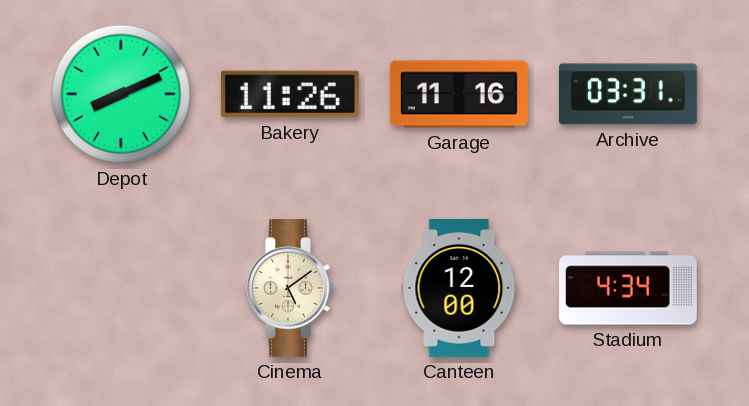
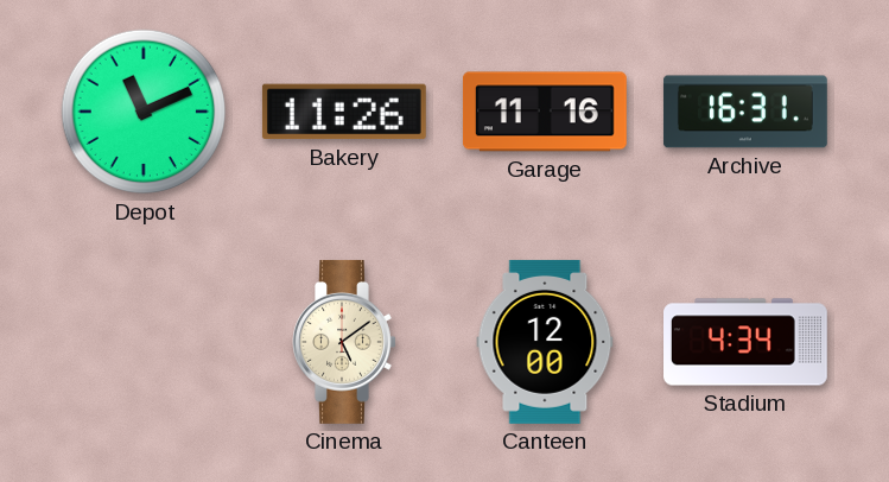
Depot: 8:11 -> 11:11
Archive: 03:31 -> 16:31
